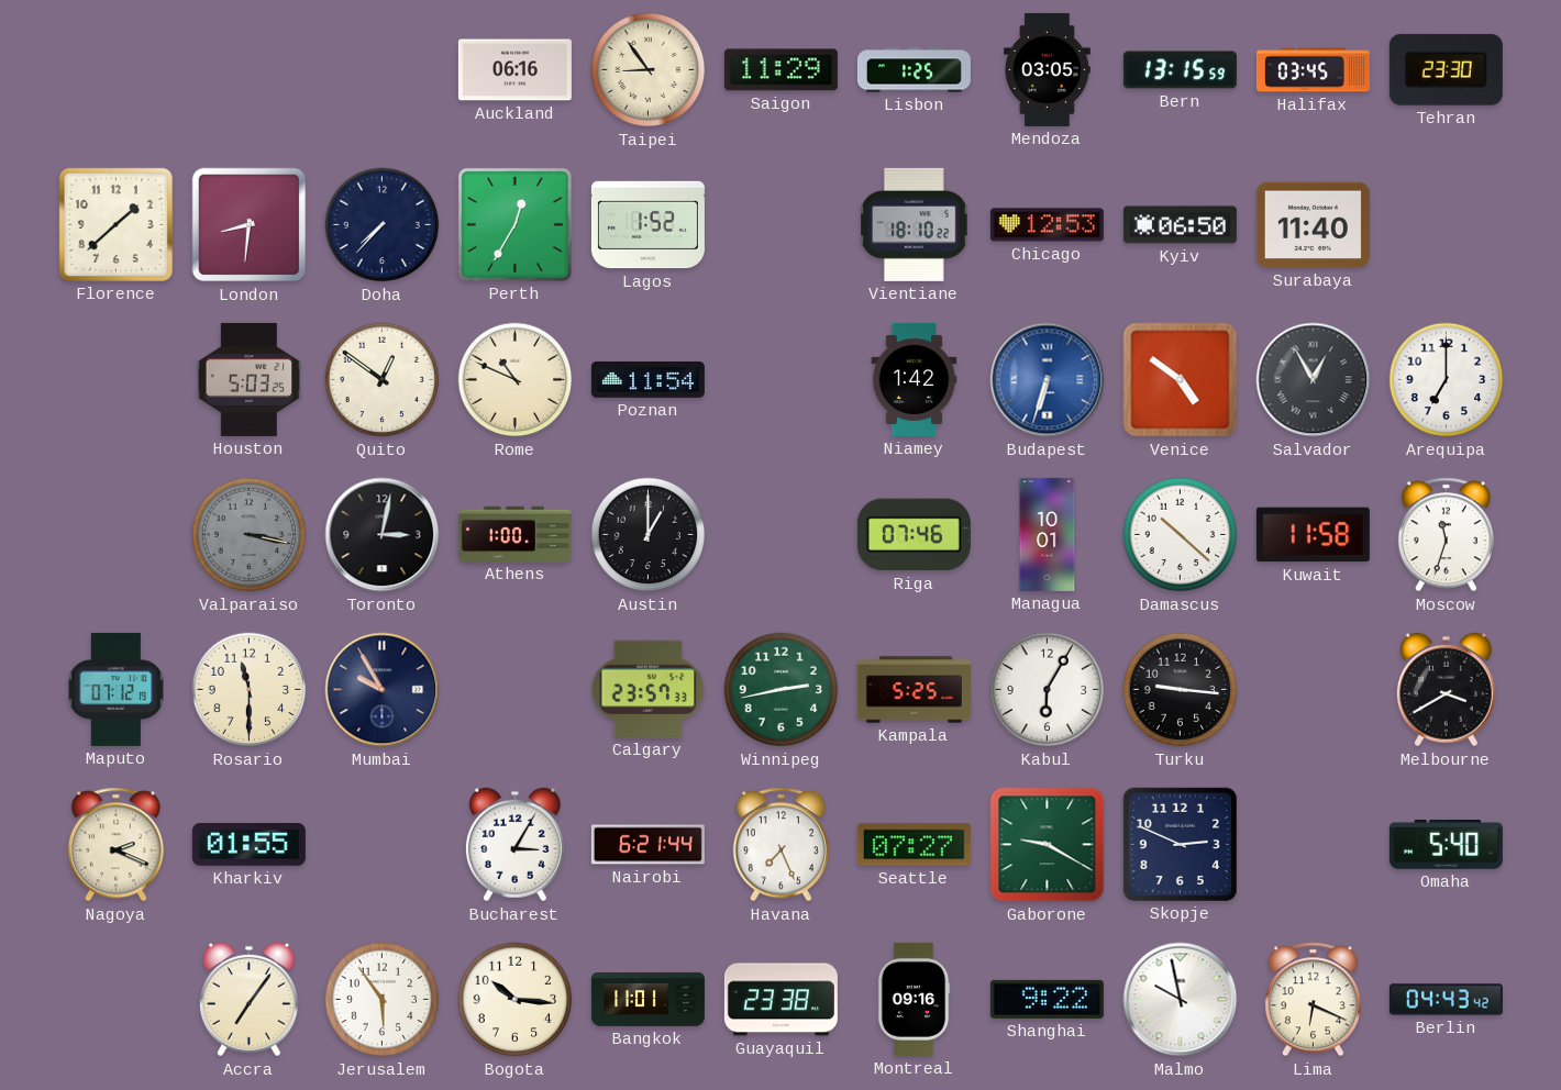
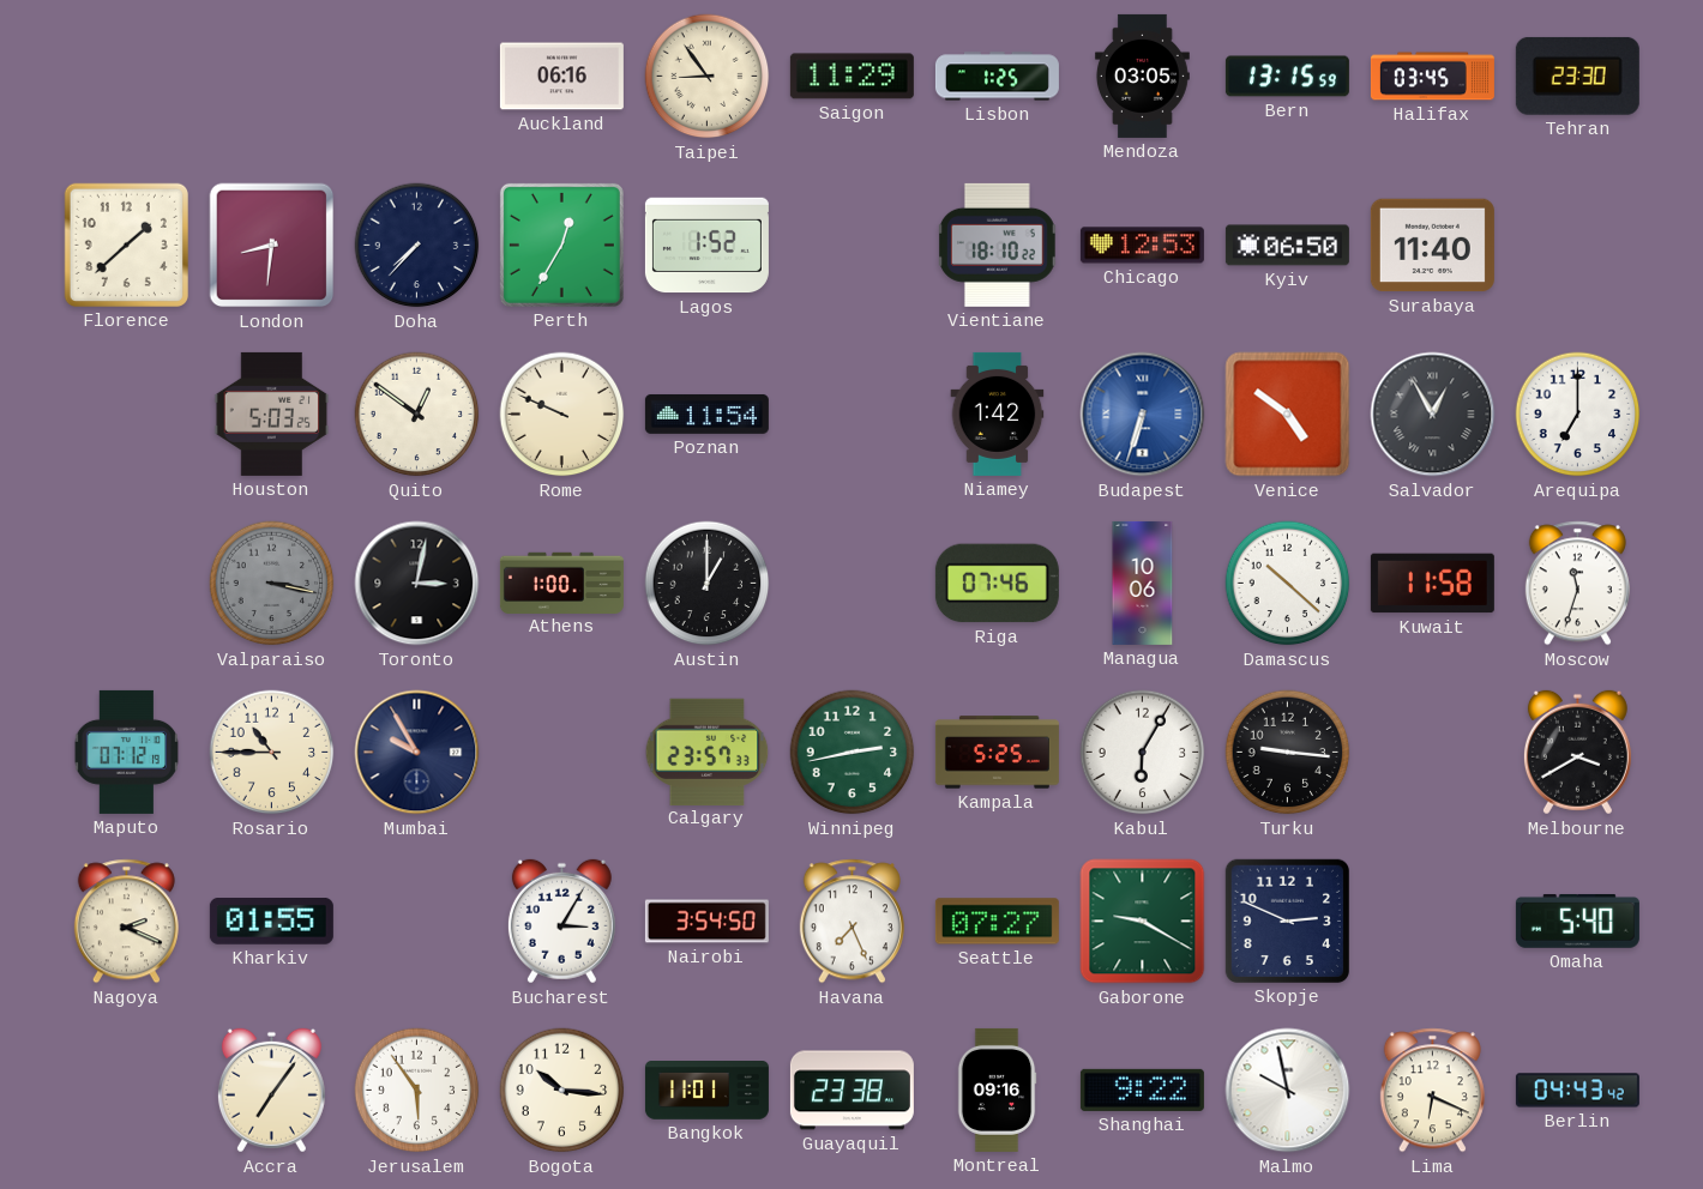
Rome: 10:49 -> 9:49
Managua: 10:01 -> 10:06
Rosario: 11:30 -> 10:45
Nairobi: 6:21 -> 3:54
